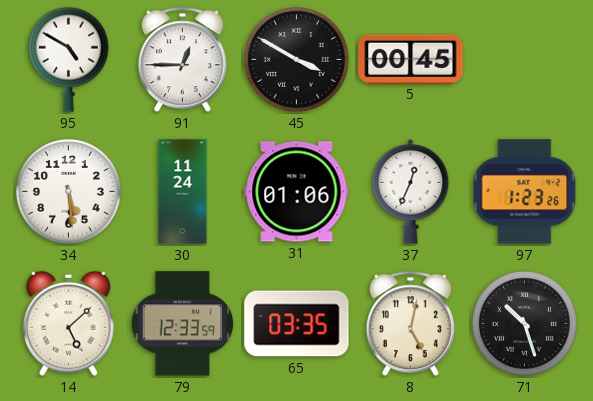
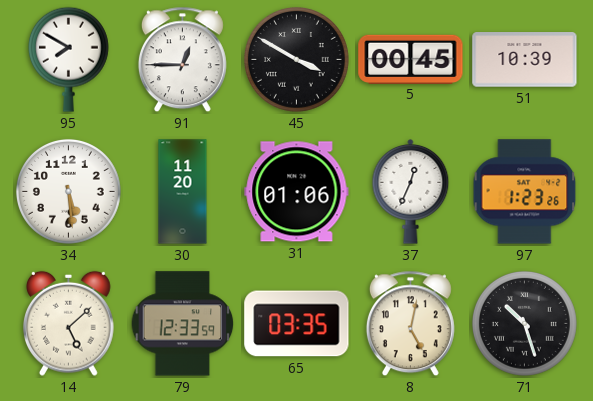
95: 4:50 -> 7:50
51: none -> 10:39
30: 11:24 -> 11:20
